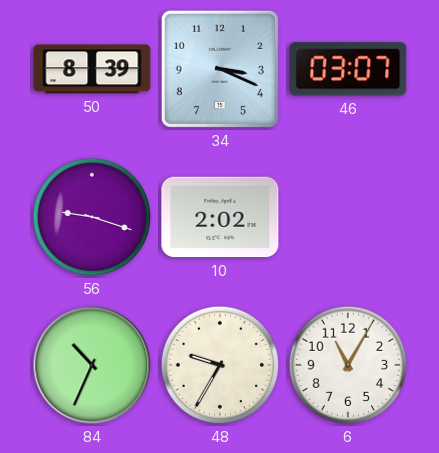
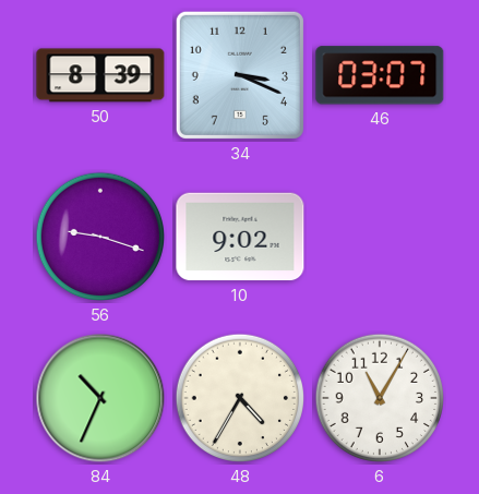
10: 2:02 -> 9:02
48: 9:35 -> 4:35
